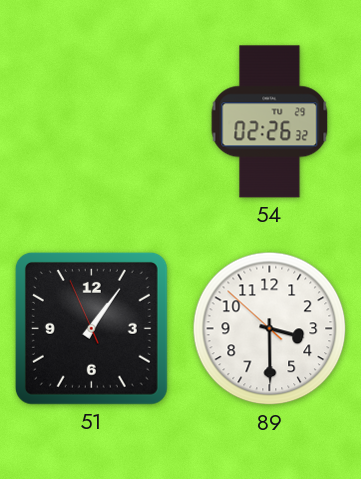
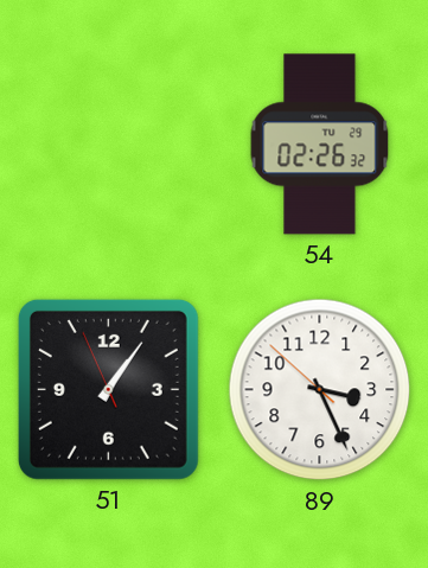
89: 3:29 -> 3:25
